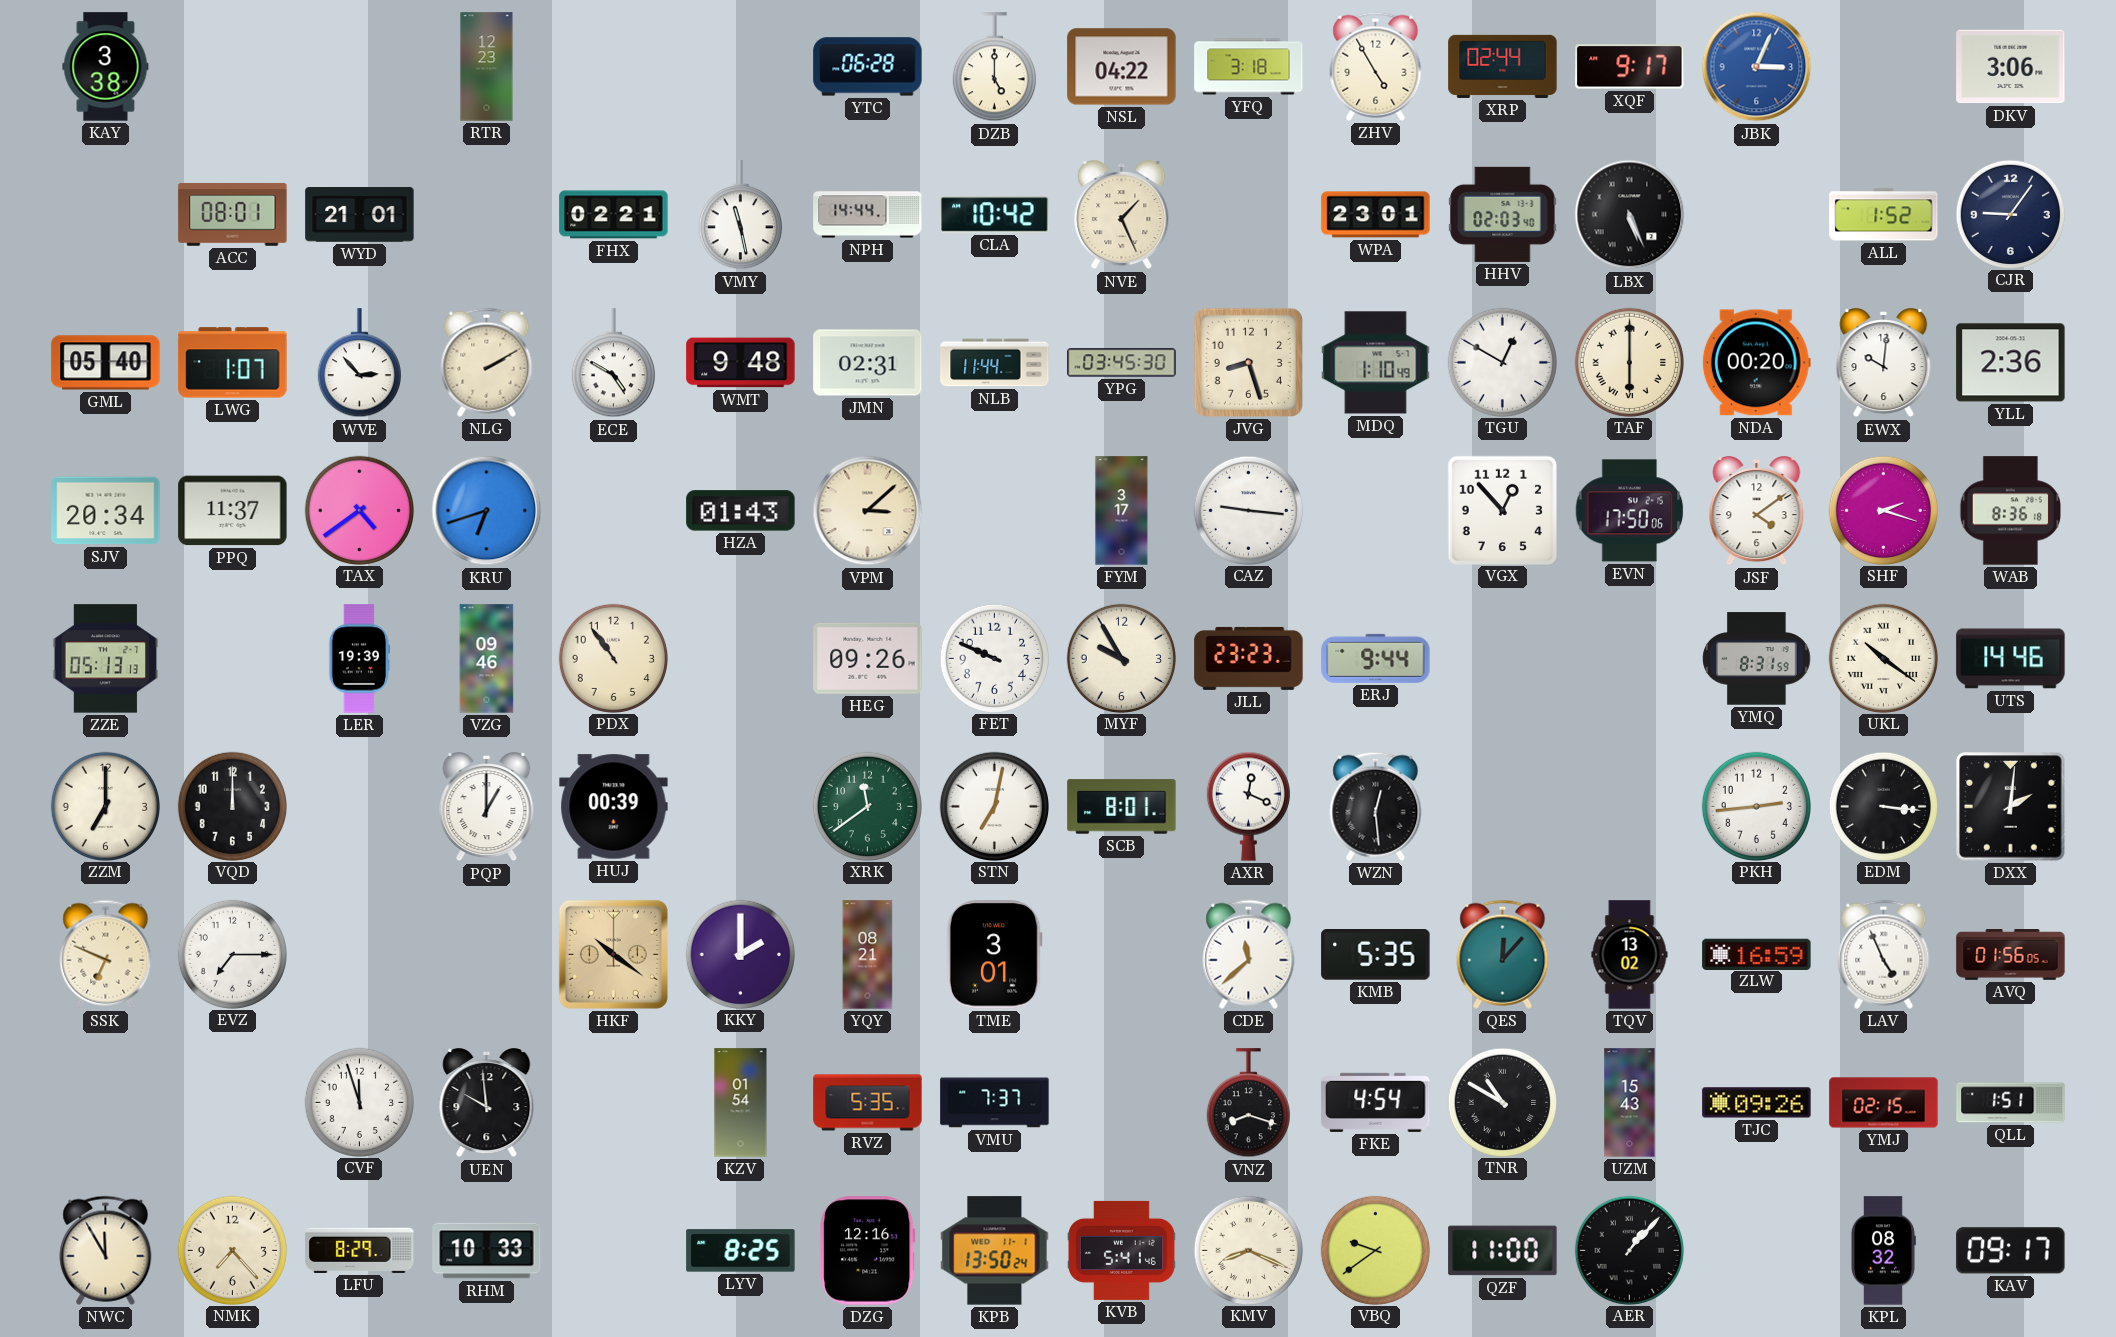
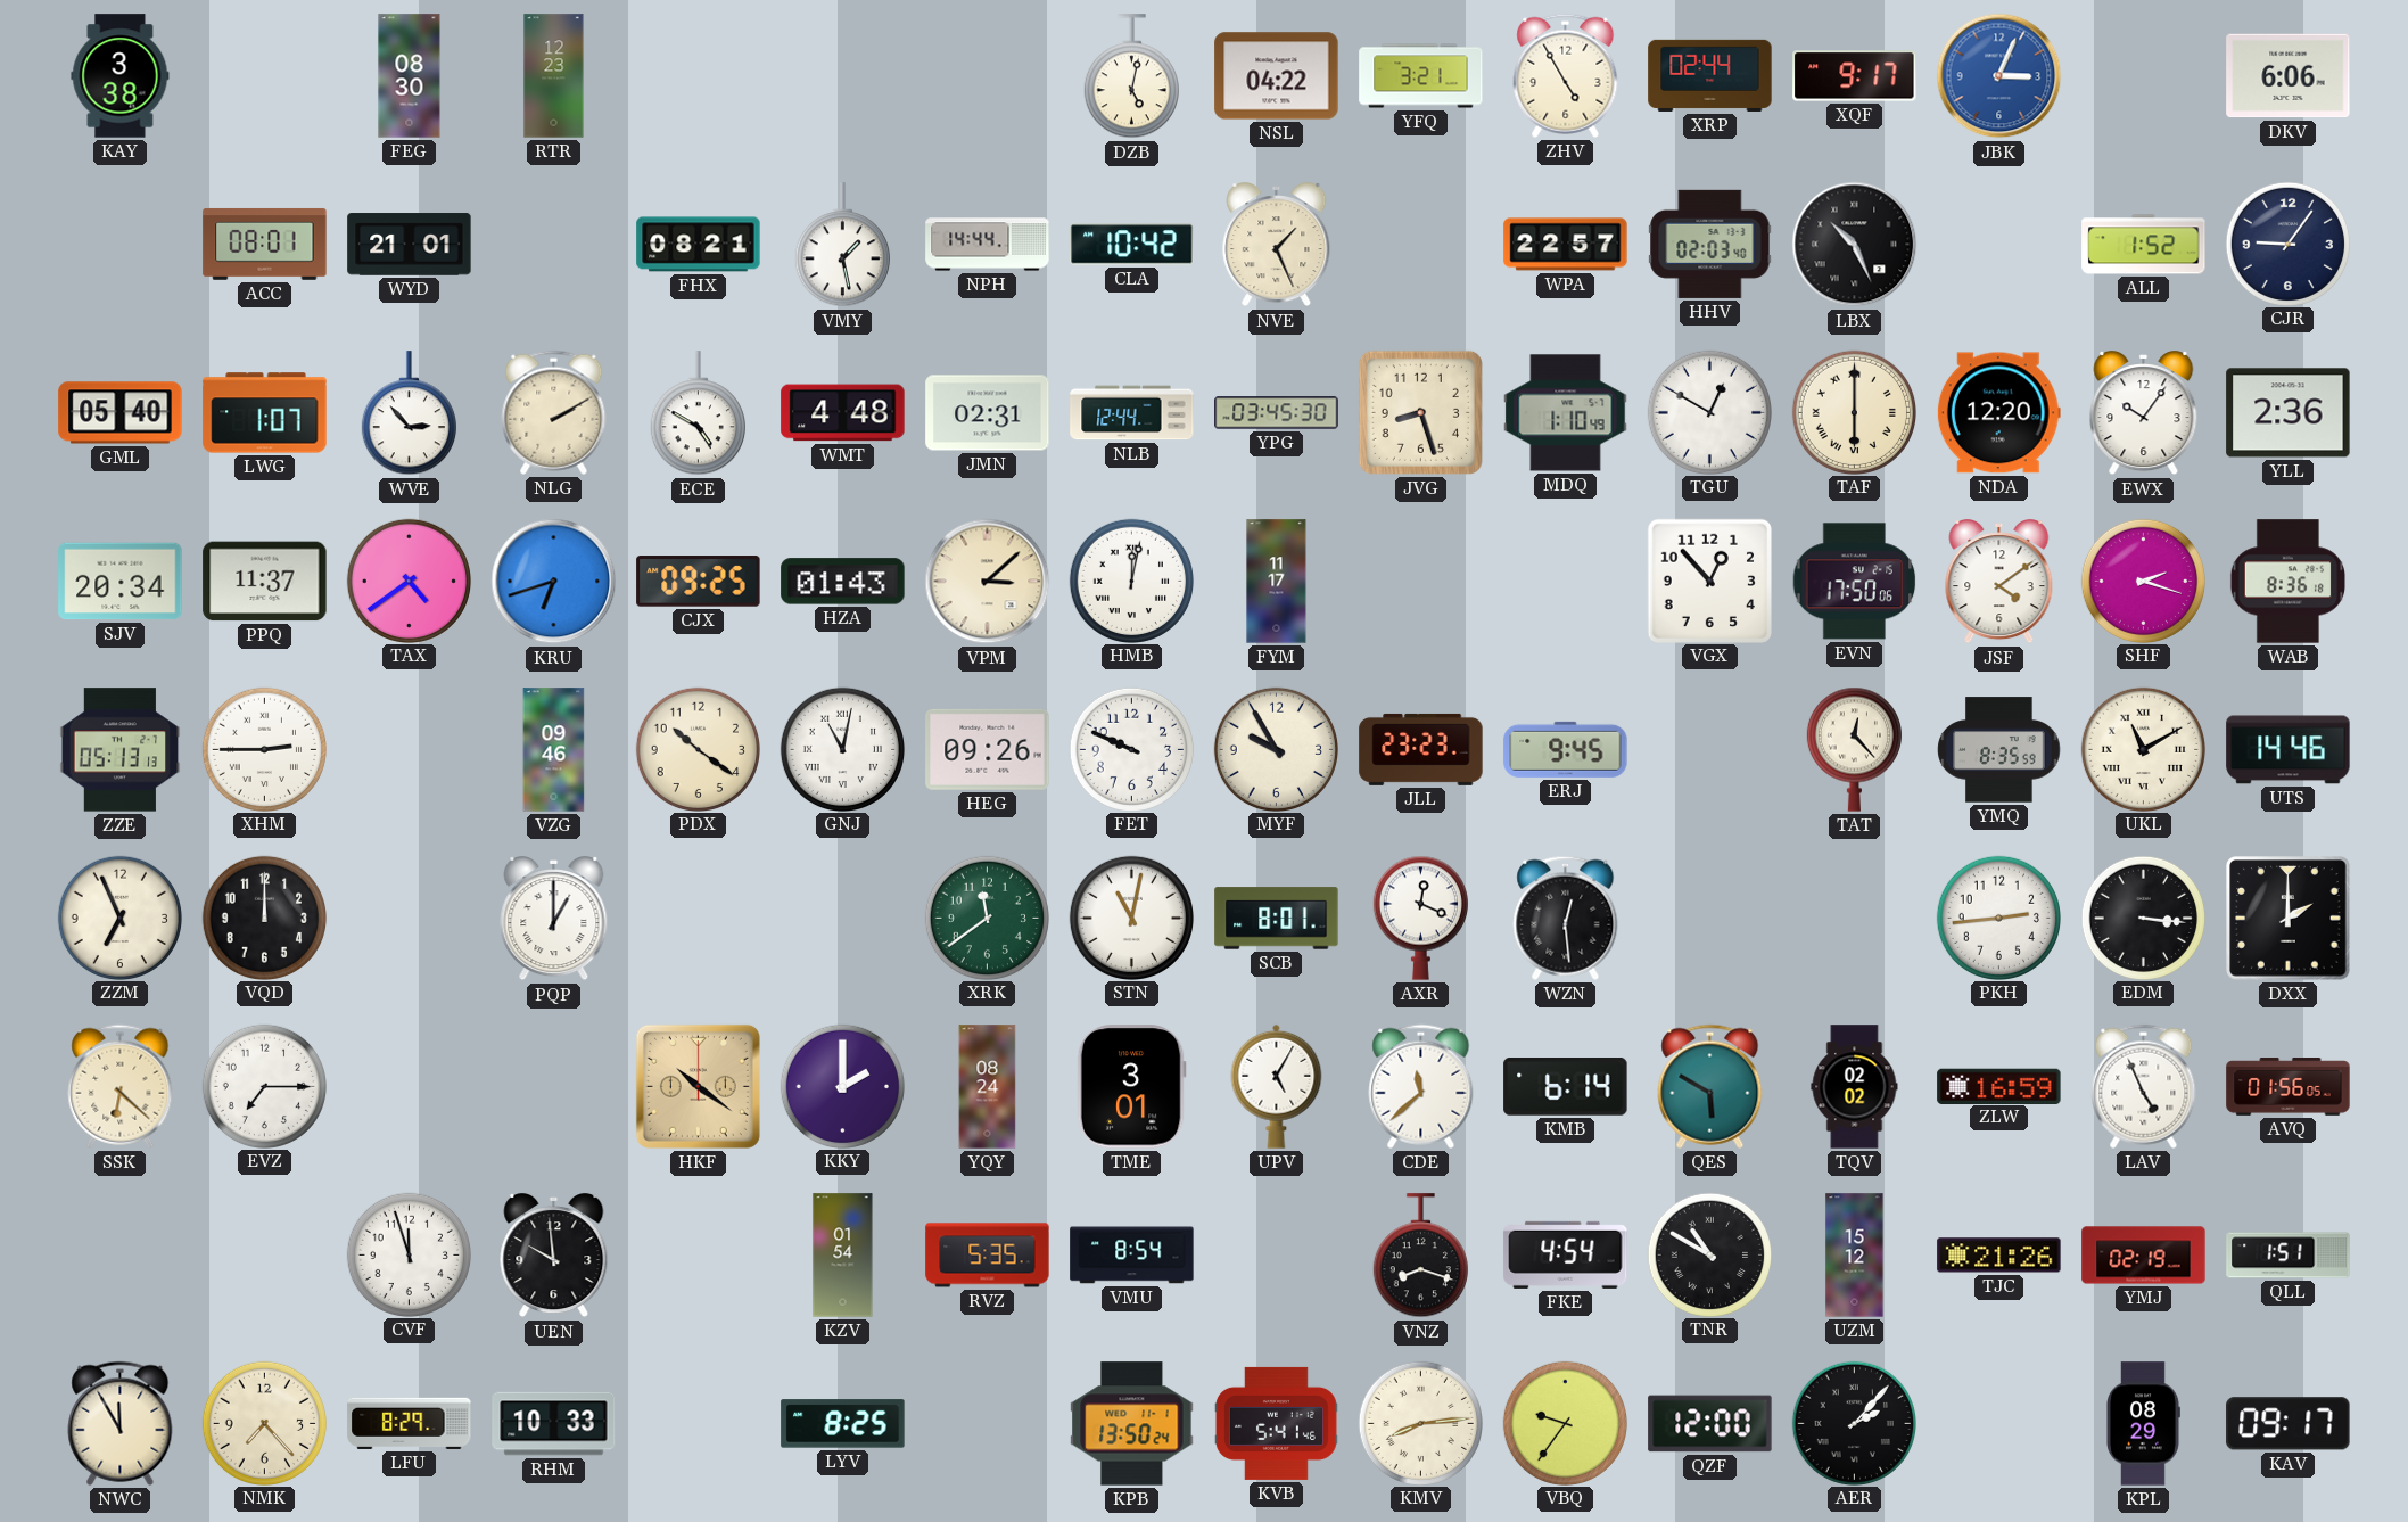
FEG: none -> 08:30
YTC: 06:28 -> none
DZB: 5:00 -> 5:02
YFQ: 3:18 -> 3:21
DKV: 3:06 -> 6:06
FHX: 02:21 -> 08:21
VMY: 11:28 -> 1:28
WPA: 23:01 -> 22:57
LBX: 5:26 -> 10:26
WMT: 9:48 -> 4:48
NLB: 11:44 -> 12:44
NDA: 00:20 -> 12:20
EWX: 10:01 -> 10:06
CJX: none -> 09:25
HMB: none -> 12:02
FYM: 3:17 -> 11:17
CAZ: 9:16 -> none
XHM: none -> 2:45
LER: 19:39 -> none
PDX: 10:54 -> 10:21
GNJ: none -> 11:02
ERJ: 9:44 -> 9:45
TAT: none -> 12:23
YMQ: 8:31 -> 8:35
UKL: 10:21 -> 11:10
ZZM: 7:00 -> 6:56
HUJ: 00:39 -> none
STN: 7:02 -> 11:02
DXX: 2:01 -> 2:00
SSK: 6:49 -> 6:22
YQY: 08:21 -> 08:24
UPV: none -> 5:05
KMB: 5:35 -> 6:14
QES: 12:07 -> 5:50
TQV: 13:02 -> 02:02
VMU: 7:37 -> 8:54
UZM: 15:43 -> 15:12
TJC: 09:26 -> 21:26
YMJ: 02:15 -> 02:19
DZG: 12:16 -> none
KMV: 8:19 -> 8:14
VBQ: 9:39 -> 9:36
QZF: 11:00 -> 12:00
AER: 1:07 -> 2:07
KPL: 08:32 -> 08:29
